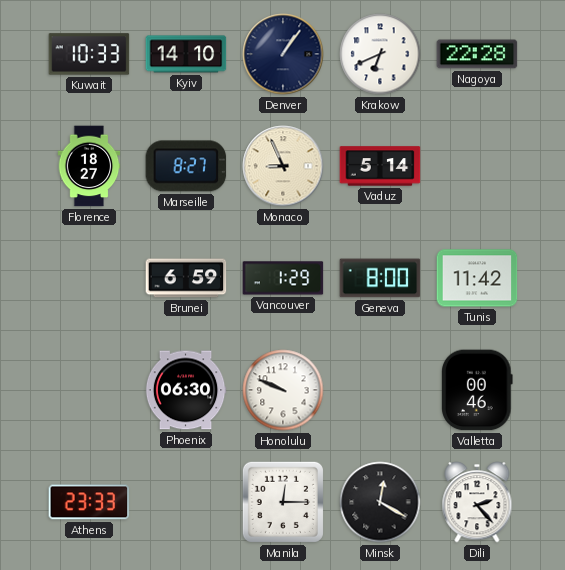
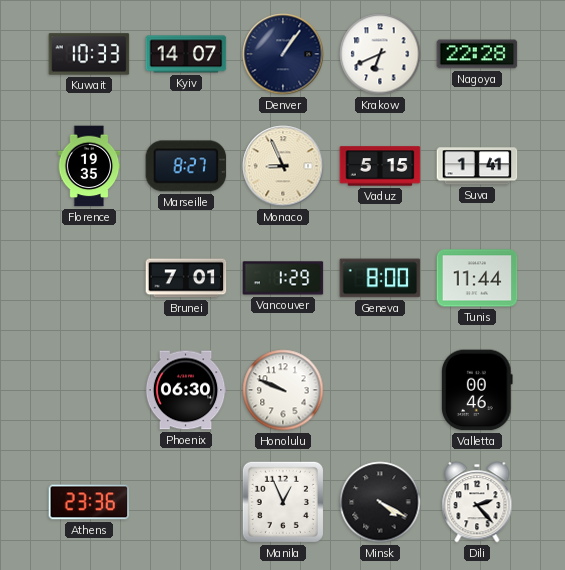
Kyiv: 14:10 -> 14:07
Florence: 18:27 -> 19:35
Vaduz: 5:14 -> 5:15
Suva: none -> 1:41
Brunei: 6:59 -> 7:01
Tunis: 11:42 -> 11:44
Athens: 23:33 -> 23:36
Manila: 12:15 -> 12:56
Minsk: 12:20 -> 4:20
